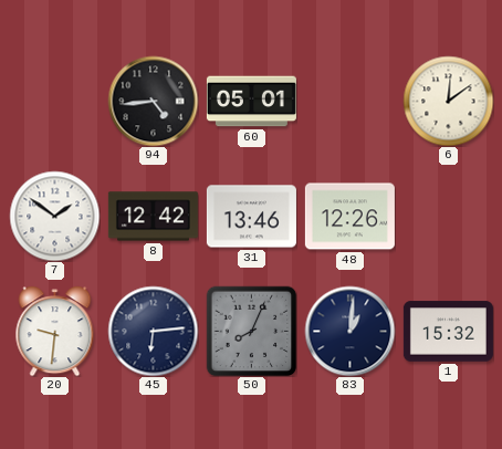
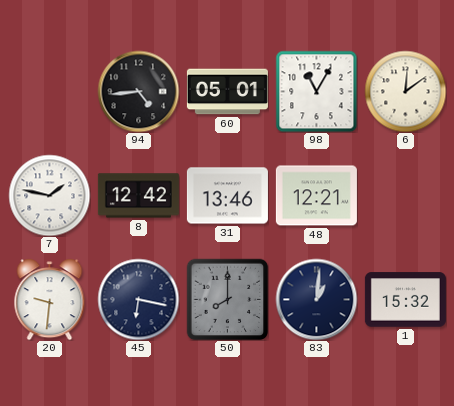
98: none -> 11:05
7: 1:51 -> 1:47
48: 12:26 -> 12:21
45: 6:14 -> 6:17
50: 8:04 -> 8:00
